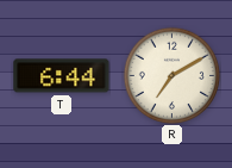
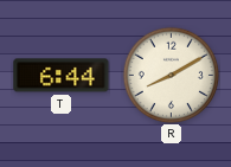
R: 7:10 -> 8:10
